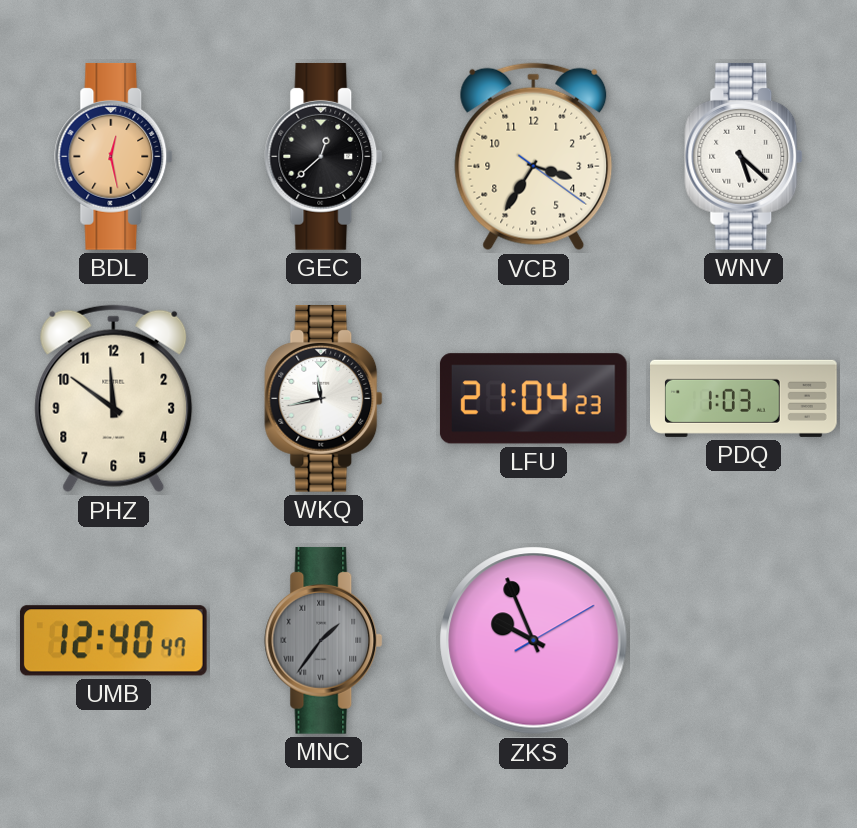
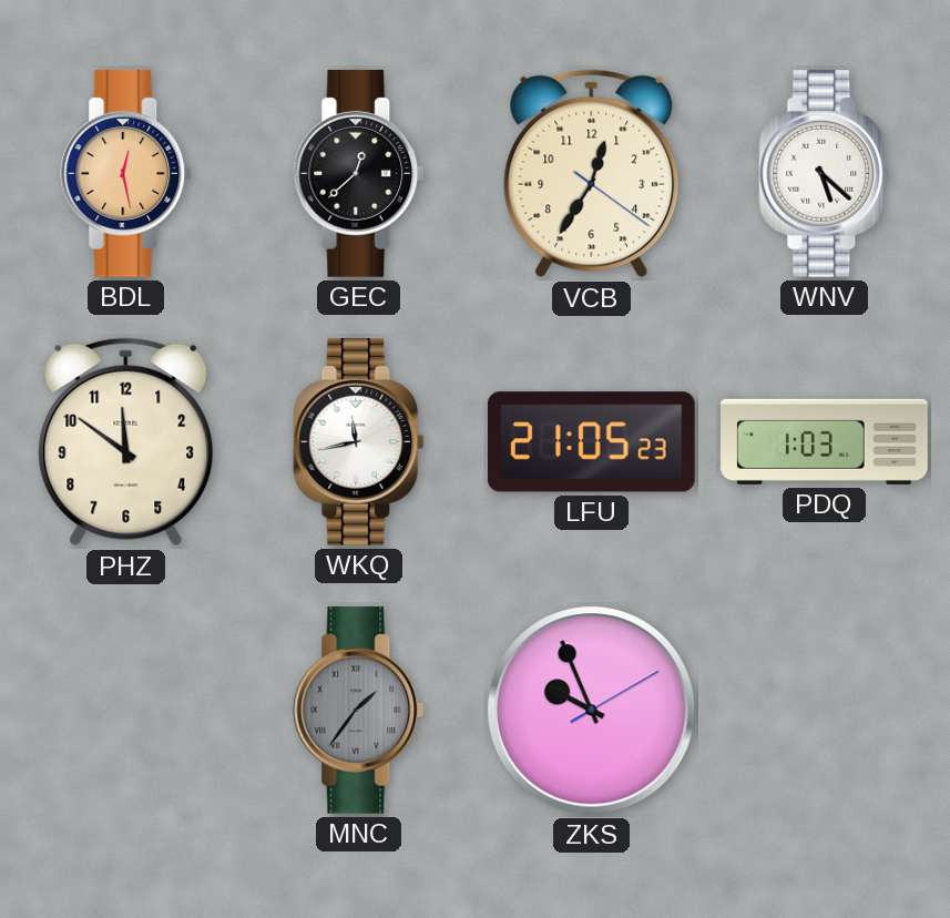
VCB: 3:35 -> 12:35
LFU: 21:04 -> 21:05
UMB: 12:40 -> none
